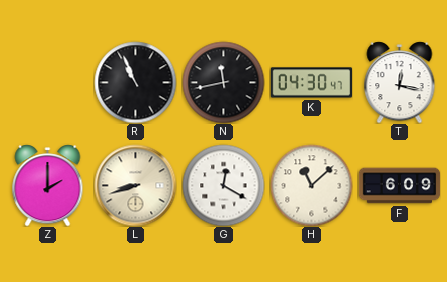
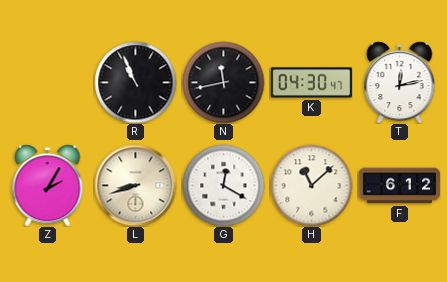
T: 12:17 -> 12:13
Z: 2:00 -> 2:05
F: 6:09 -> 6:12
